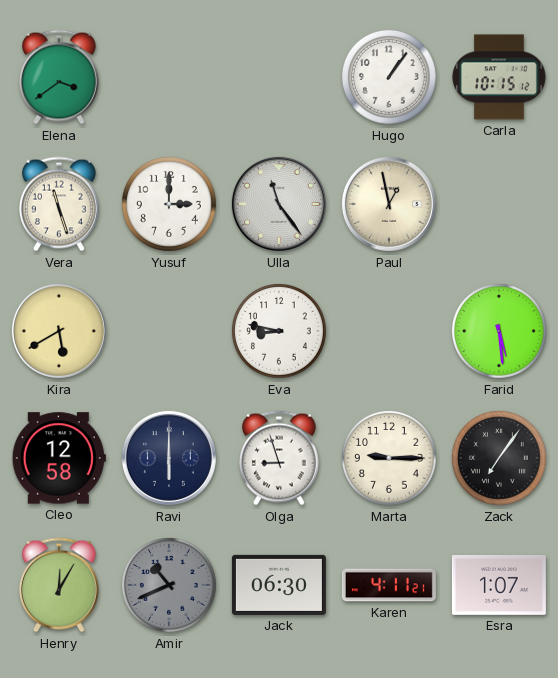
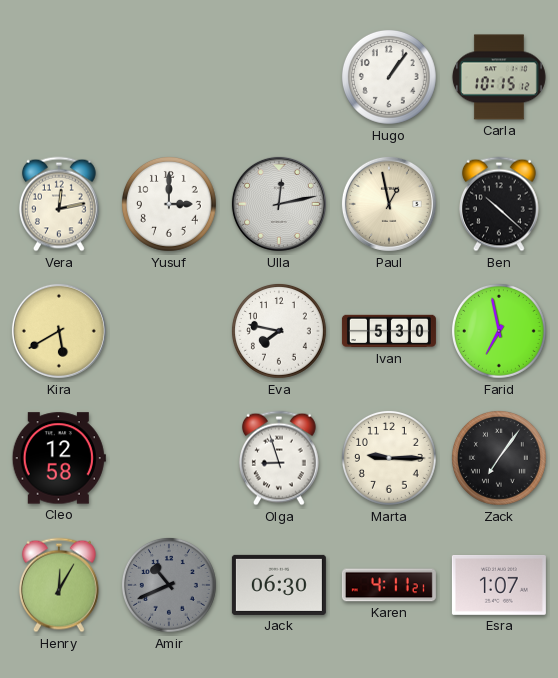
Elena: 3:39 -> none
Vera: 11:27 -> 12:13
Ulla: 11:24 -> 12:13
Ben: none -> 10:22
Eva: 8:47 -> 7:47
Ivan: none -> 5:30
Farid: 5:29 -> 6:58
Ravi: 6:00 -> none
